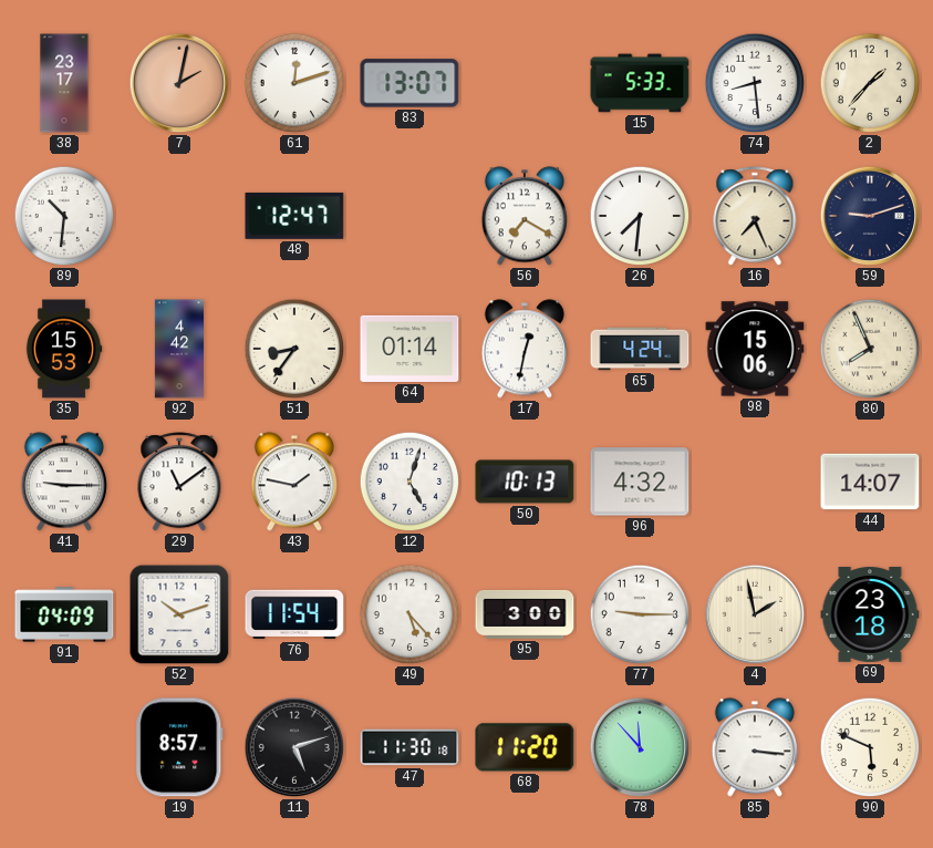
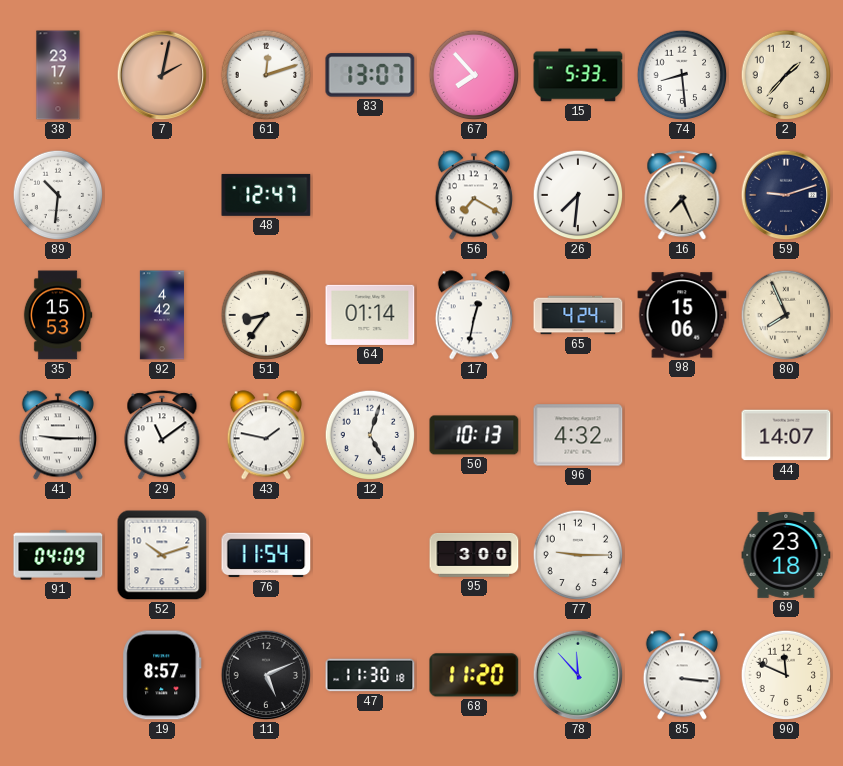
67: none -> 7:53
49: 5:23 -> none
4: 1:58 -> none
11: 5:12 -> 5:11
90: 5:49 -> 11:49
